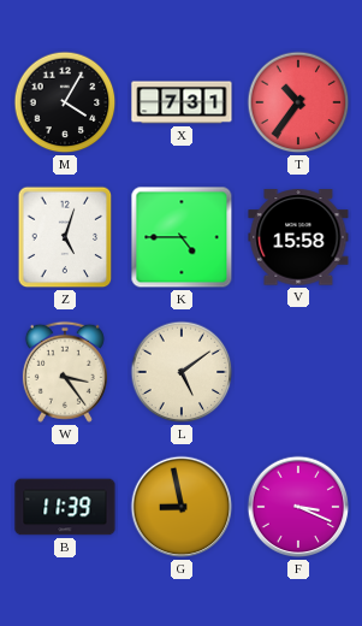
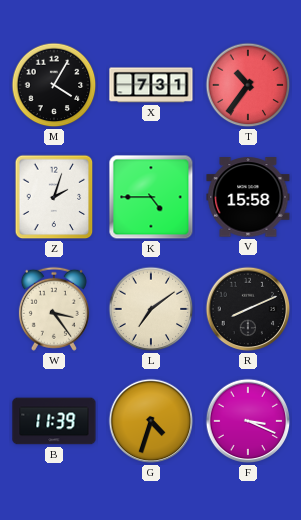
Z: 5:03 -> 2:03
L: 5:09 -> 7:09
R: none -> 8:11
G: 8:58 -> 4:33
